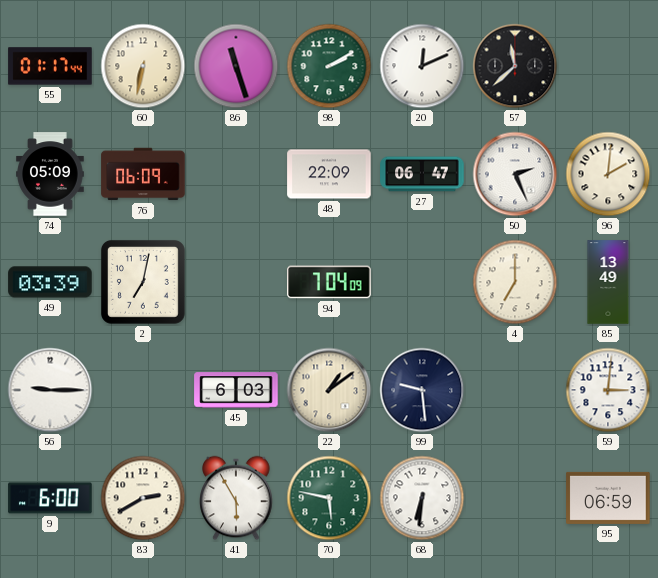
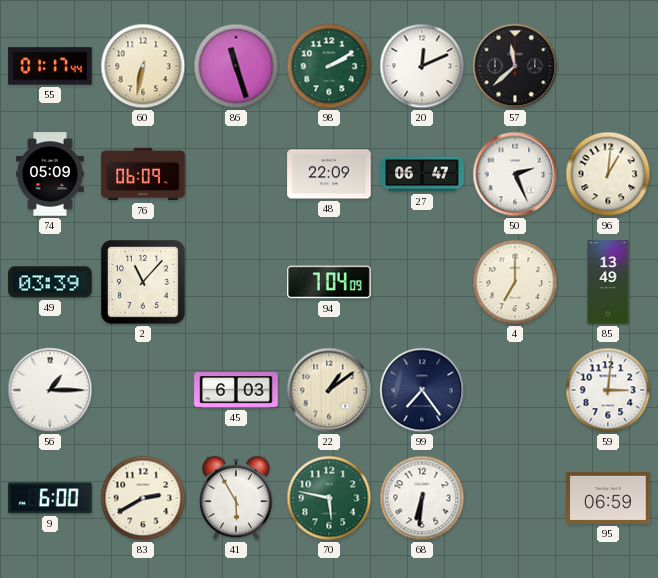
96: 2:01 -> 1:01
2: 7:02 -> 11:07
56: 9:15 -> 1:15
99: 9:29 -> 7:24
